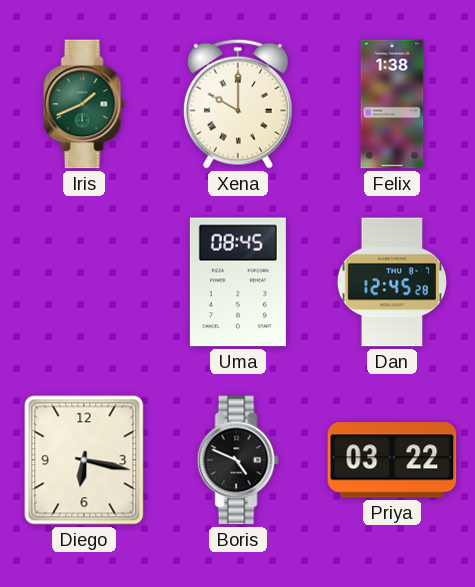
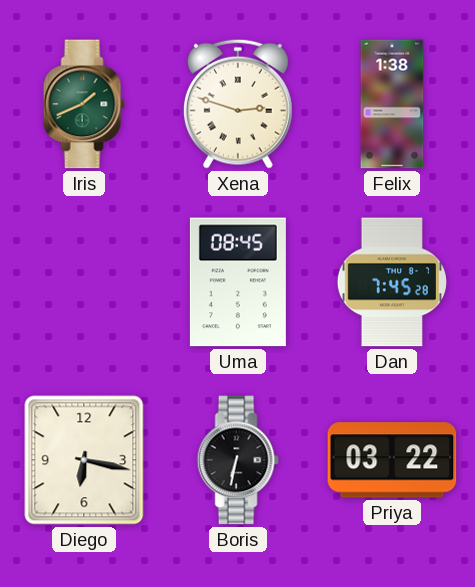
Xena: 10:00 -> 2:48
Dan: 12:45 -> 7:45
Boris: 4:49 -> 6:32
